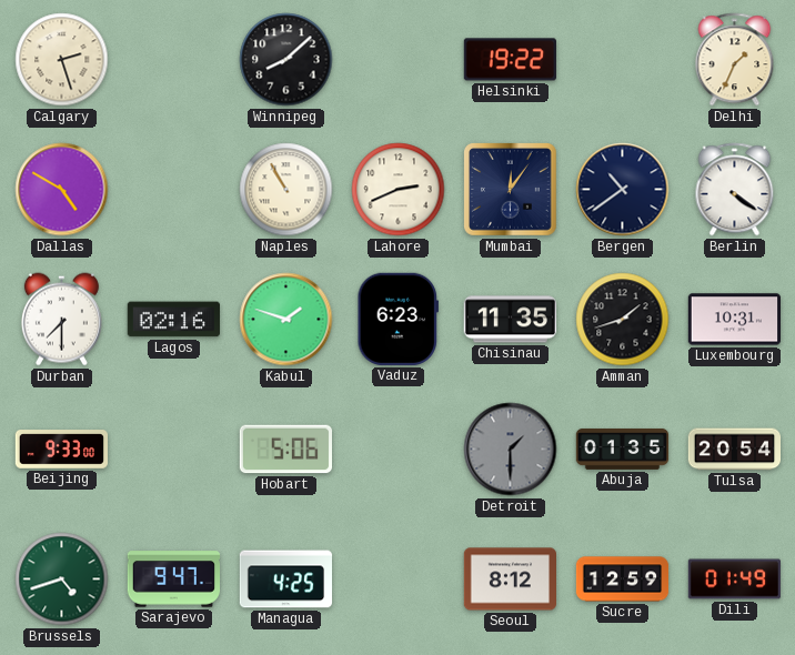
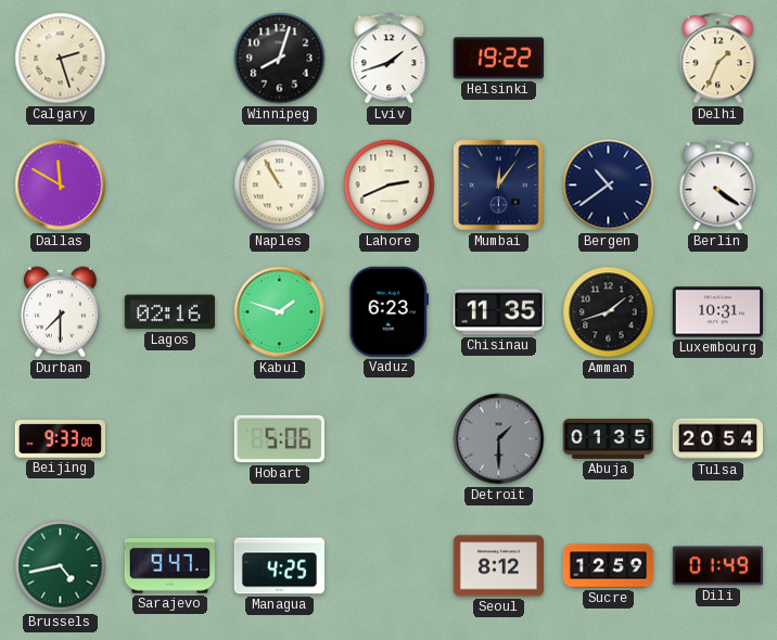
Winnipeg: 8:08 -> 8:03
Lviv: none -> 1:42
Dallas: 4:50 -> 11:50
Brussels: 4:42 -> 4:43
